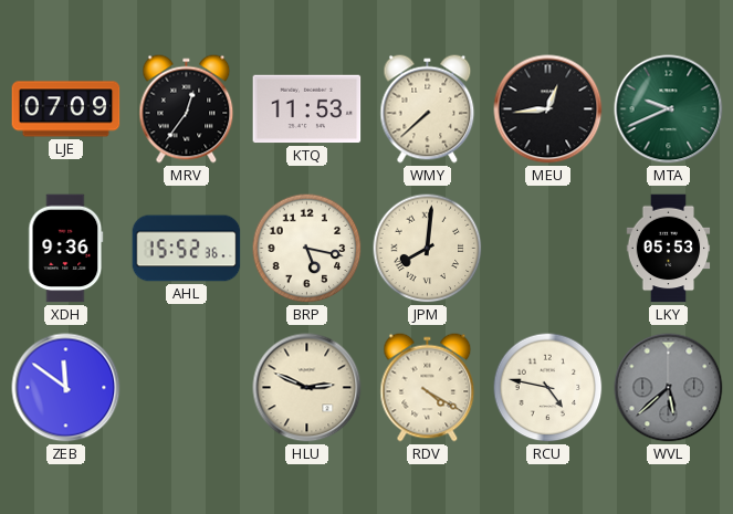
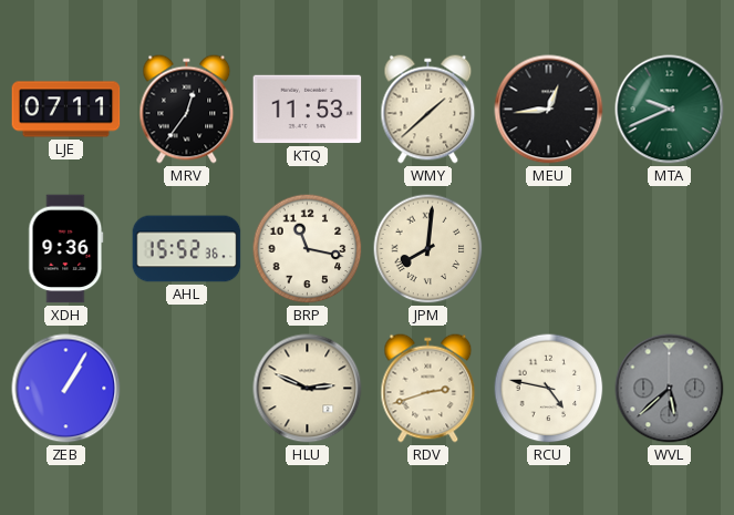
LJE: 07:09 -> 07:11
WMY: 7:38 -> 1:38
BRP: 5:17 -> 11:17
LKY: 05:53 -> none
ZEB: 11:51 -> 1:05
RDV: 4:20 -> 2:42
